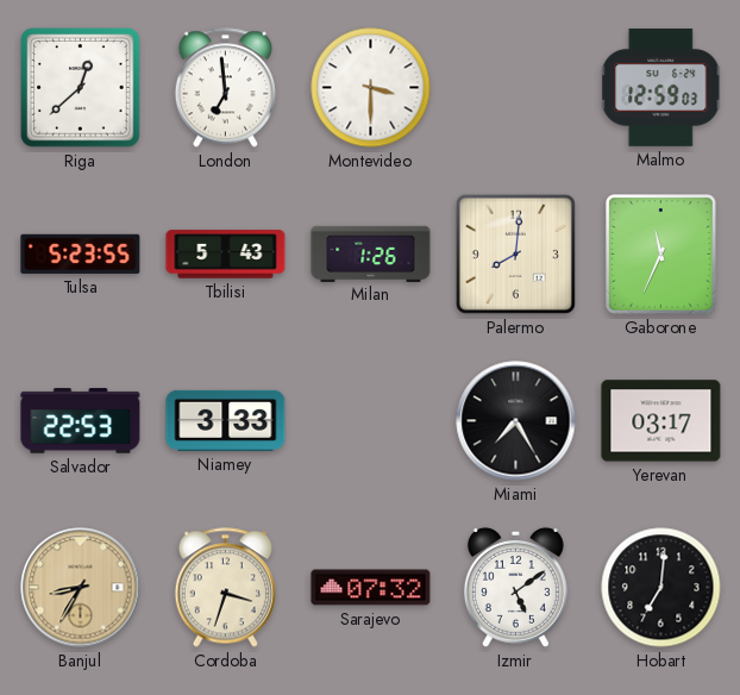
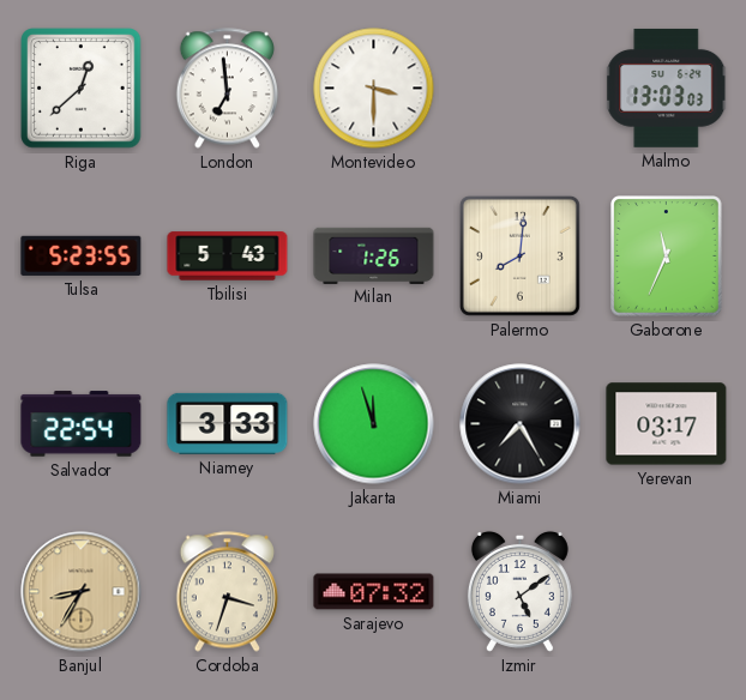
Malmo: 12:59 -> 13:03
Salvador: 22:53 -> 22:54
Jakarta: none -> 11:57
Hobart: 7:01 -> none
